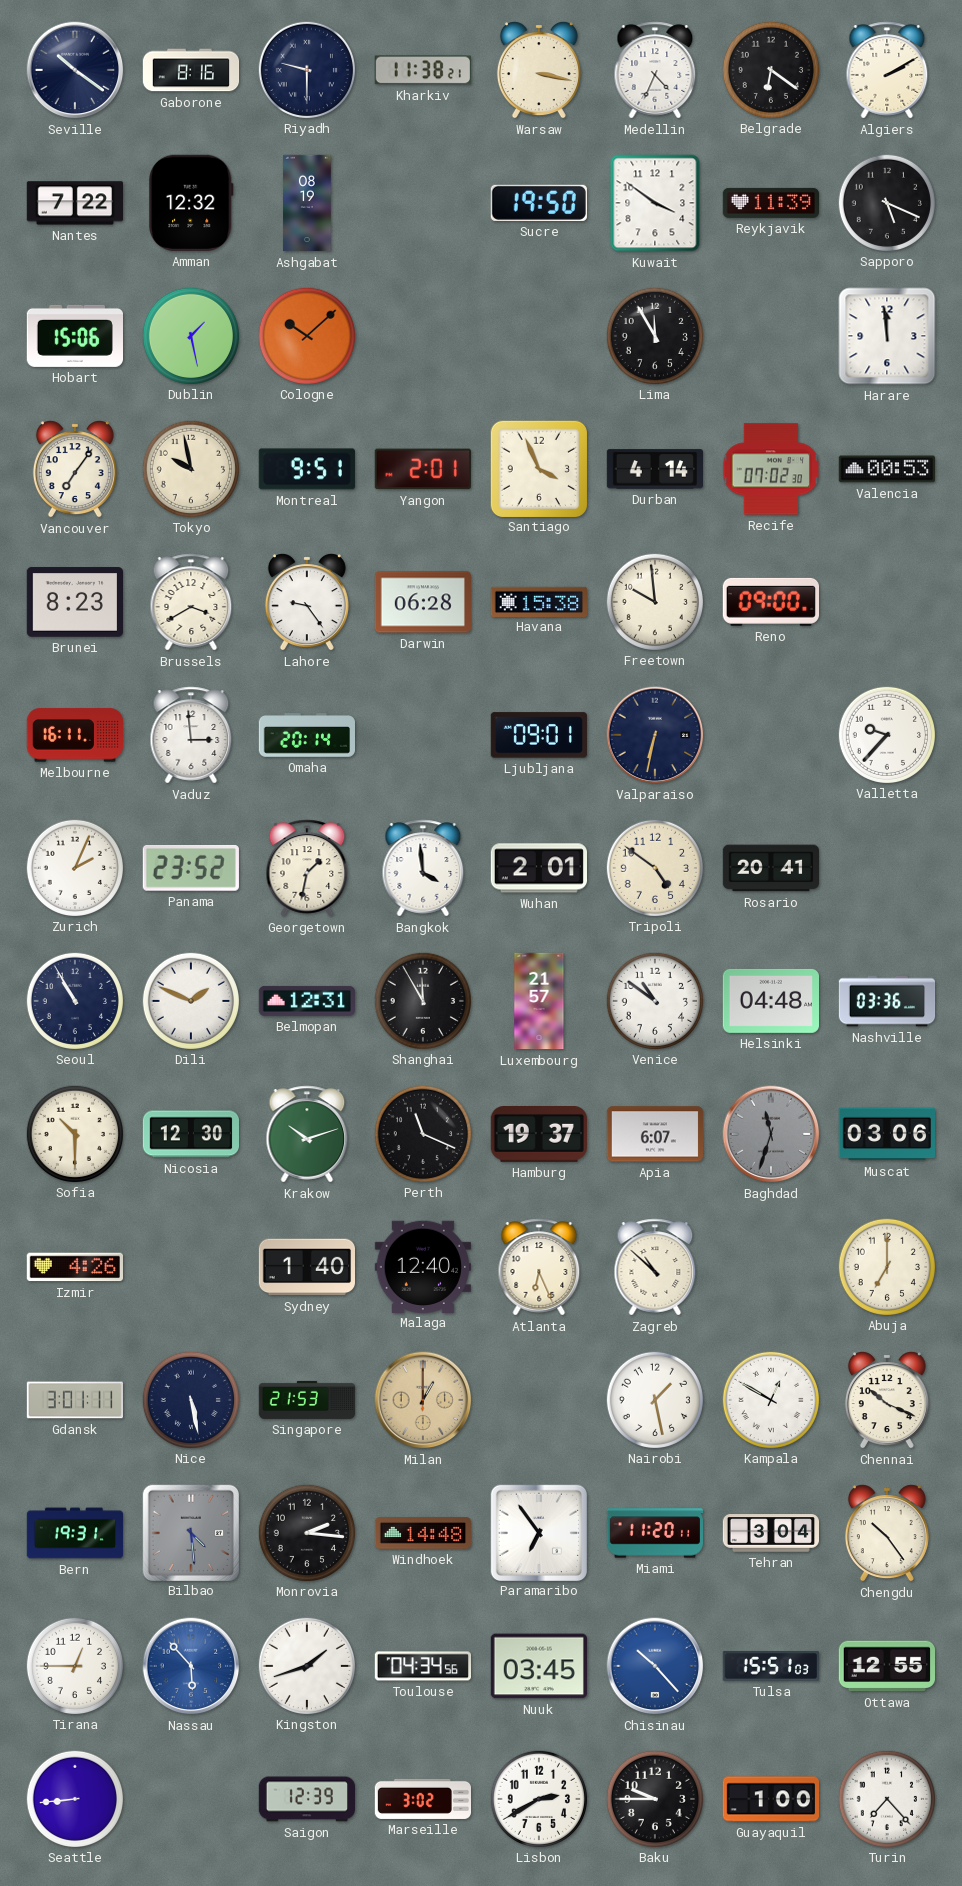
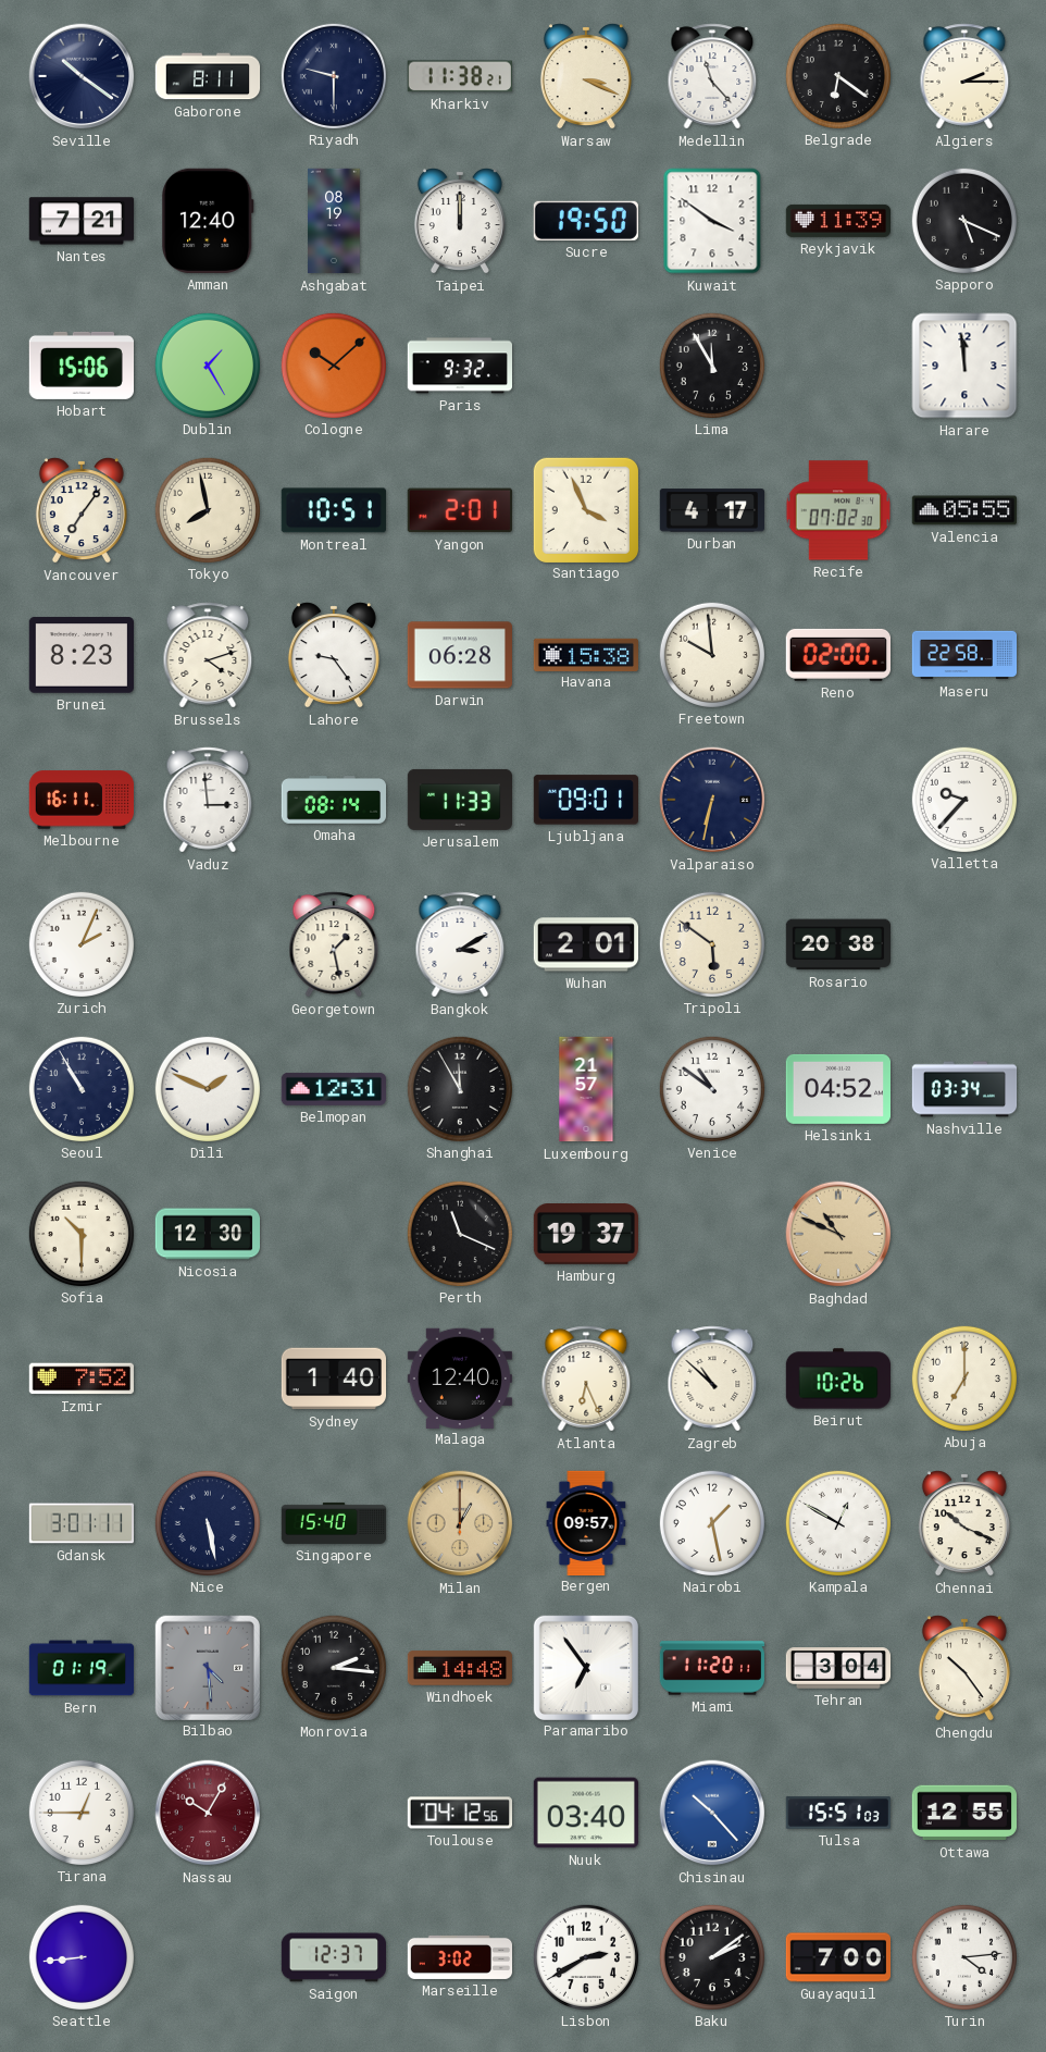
Gaborone: 8:16 -> 8:11
Warsaw: 3:17 -> 3:19
Medellin: 4:34 -> 11:23
Algiers: 2:10 -> 2:15
Nantes: 7:22 -> 7:21
Amman: 12:32 -> 12:40
Taipei: none -> 12:00
Dublin: 1:28 -> 1:25
Paris: none -> 9:32
Tokyo: 9:58 -> 7:58
Montreal: 9:51 -> 10:51
Durban: 4:14 -> 4:17
Valencia: 00:53 -> 05:55
Brussels: 3:40 -> 4:12
Reno: 09:00 -> 02:00
Maseru: none -> 22:58
Omaha: 20:14 -> 08:14
Jerusalem: none -> 11:33
Panama: 23:52 -> none
Georgetown: 1:32 -> 1:28
Bangkok: 3:59 -> 3:10
Tripoli: 4:51 -> 5:51
Rosario: 20:41 -> 20:38
Helsinki: 04:48 -> 04:52
Nashville: 03:36 -> 03:34
Krakow: 10:12 -> none
Apia: 6:07 -> none
Baghdad: 11:33 -> 10:49
Baghdad dial: grey -> champagne
Muscat: 03:06 -> none
Izmir: 4:26 -> 7:52
Beirut: none -> 10:26
Singapore: 21:53 -> 15:40
Bergen: none -> 09:57
Bern: 19:31 -> 01:19
Nassau: 5:53 -> 10:05
Nassau dial: blue -> burgundy
Kingston: 1:42 -> none
Toulouse: 04:34 -> 04:12
Nuuk: 03:45 -> 03:40
Saigon: 12:39 -> 12:37
Baku: 9:45 -> 2:09
Guayaquil: 1:00 -> 7:00
Turin: 7:23 -> 4:14
